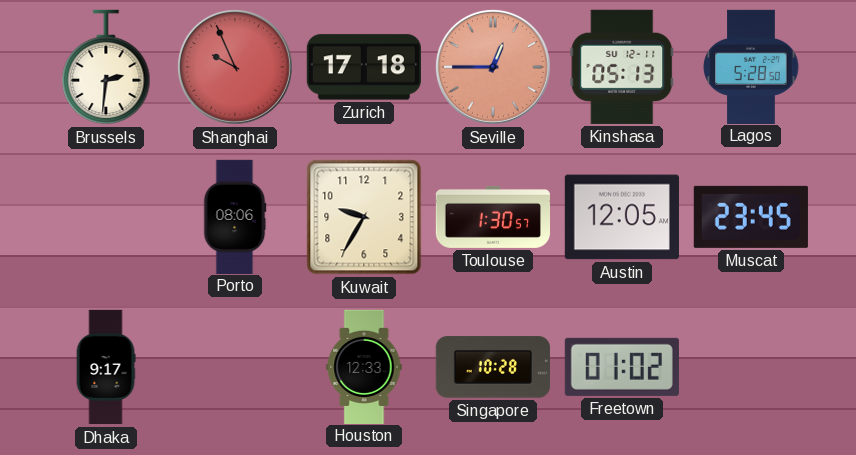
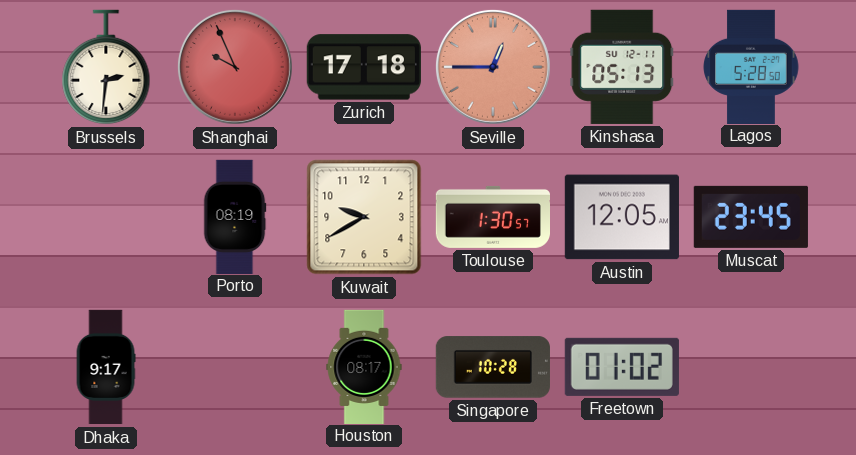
Porto: 08:06 -> 08:19
Kuwait: 9:35 -> 9:40
Houston: 12:33 -> 08:17
